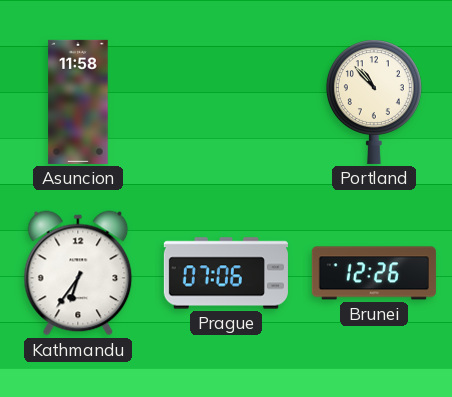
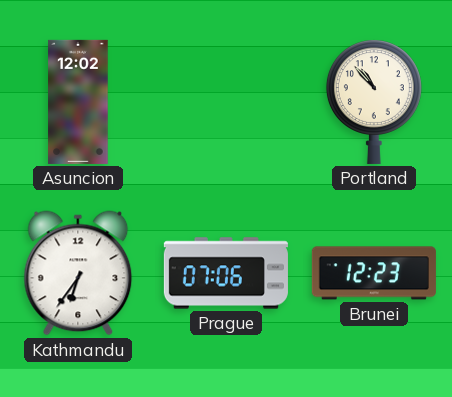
Asuncion: 11:58 -> 12:02
Brunei: 12:26 -> 12:23
